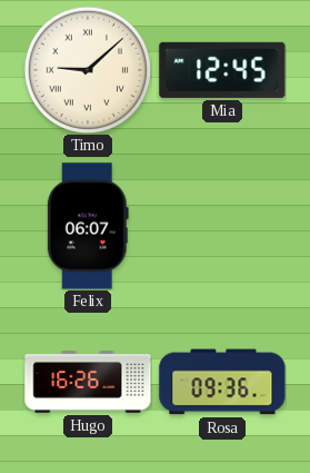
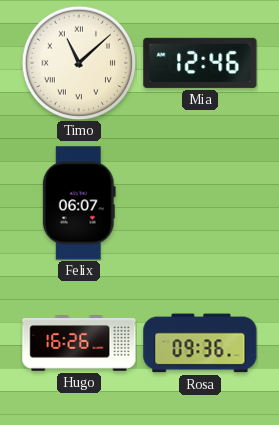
Timo: 9:08 -> 11:08
Mia: 12:45 -> 12:46
